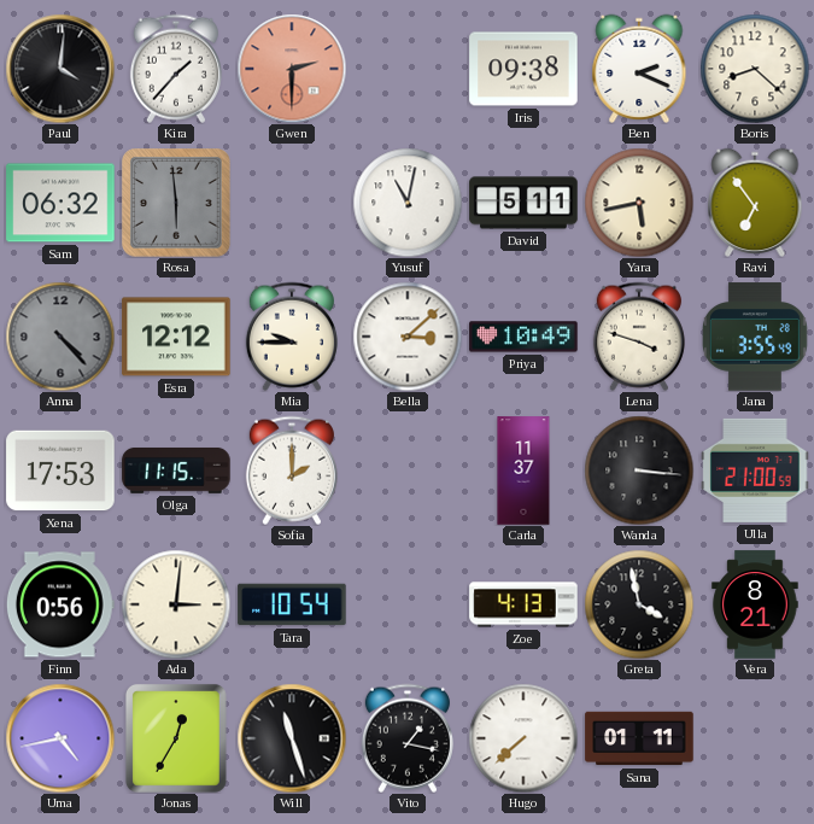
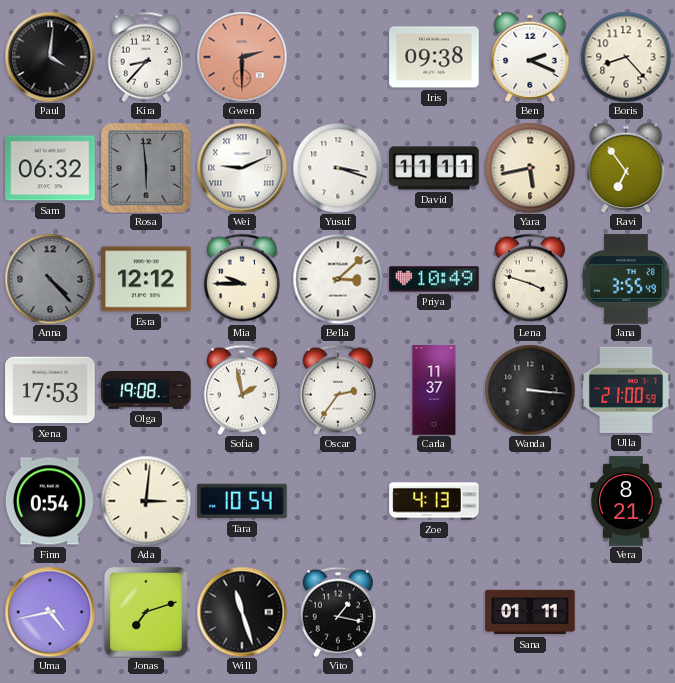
Kira: 1:37 -> 8:37
Boris: 8:22 -> 8:23
Wei: none -> 9:11
Yusuf: 11:02 -> 3:18
David: 5:11 -> 11:11
Olga: 11:15 -> 19:08
Sofia: 2:00 -> 1:58
Oscar: none -> 2:36
Finn: 0:56 -> 0:54
Greta: 3:58 -> none
Jonas: 12:35 -> 7:12
Hugo: 7:38 -> none
